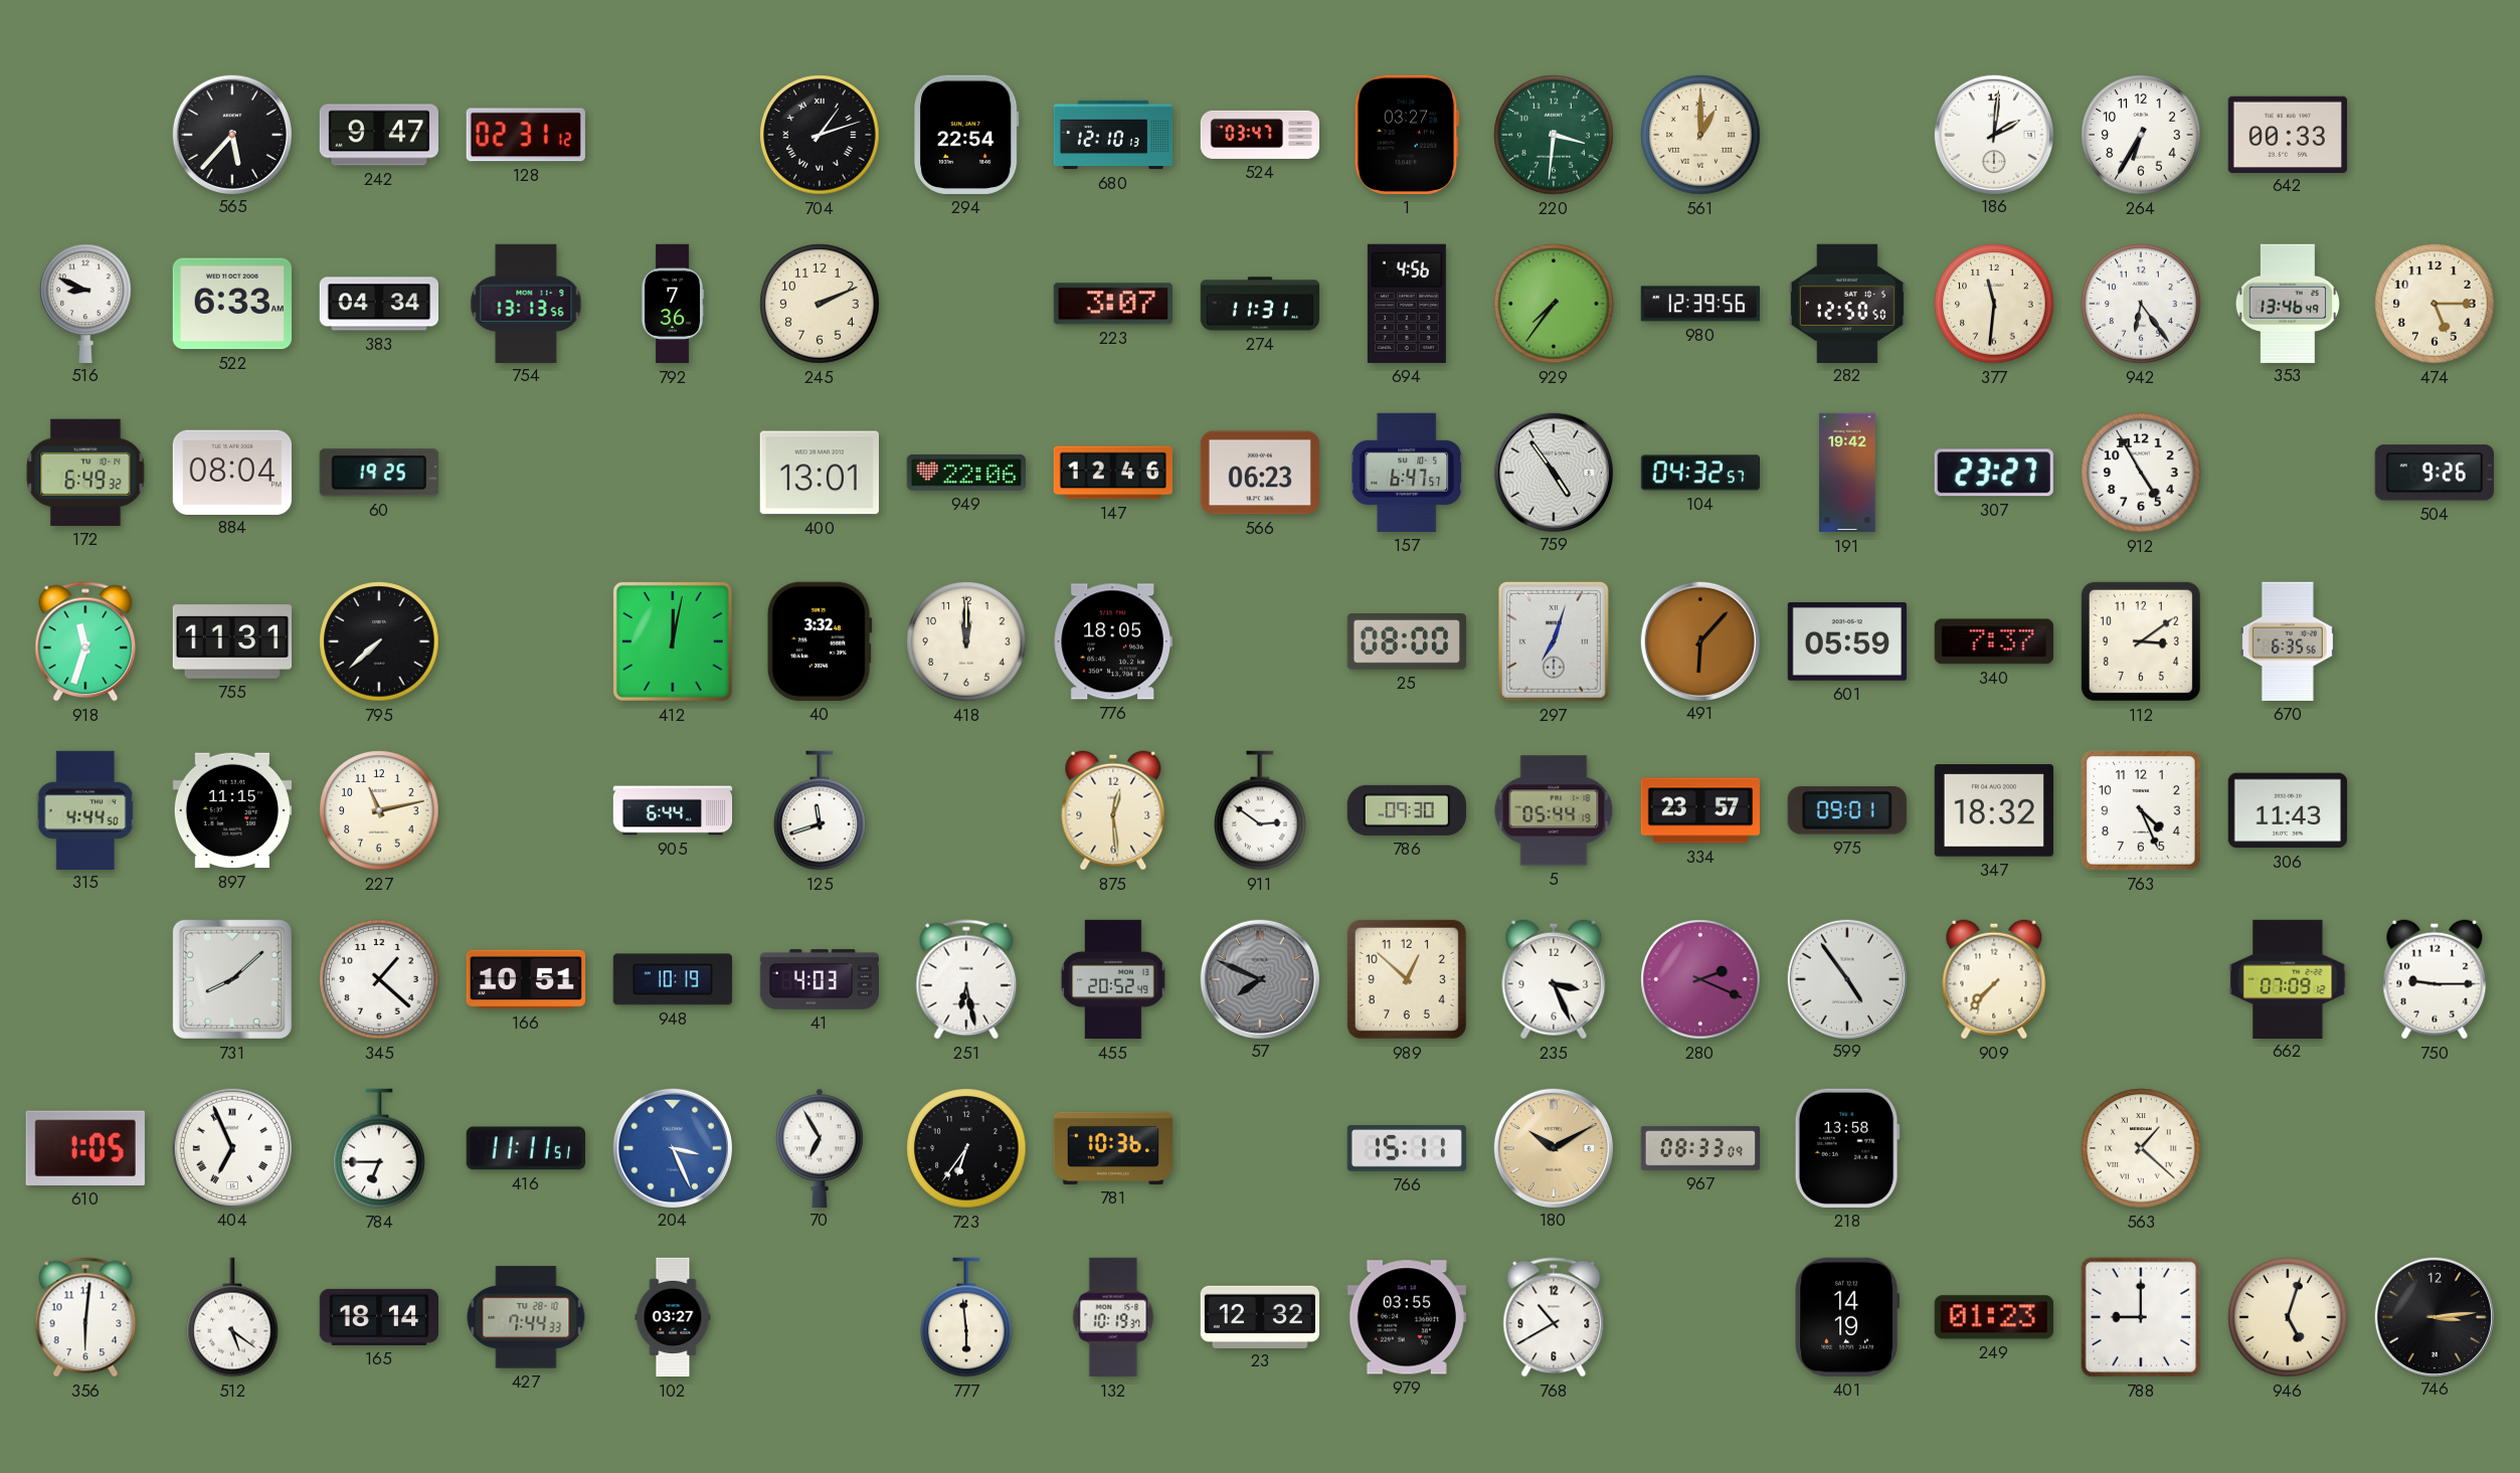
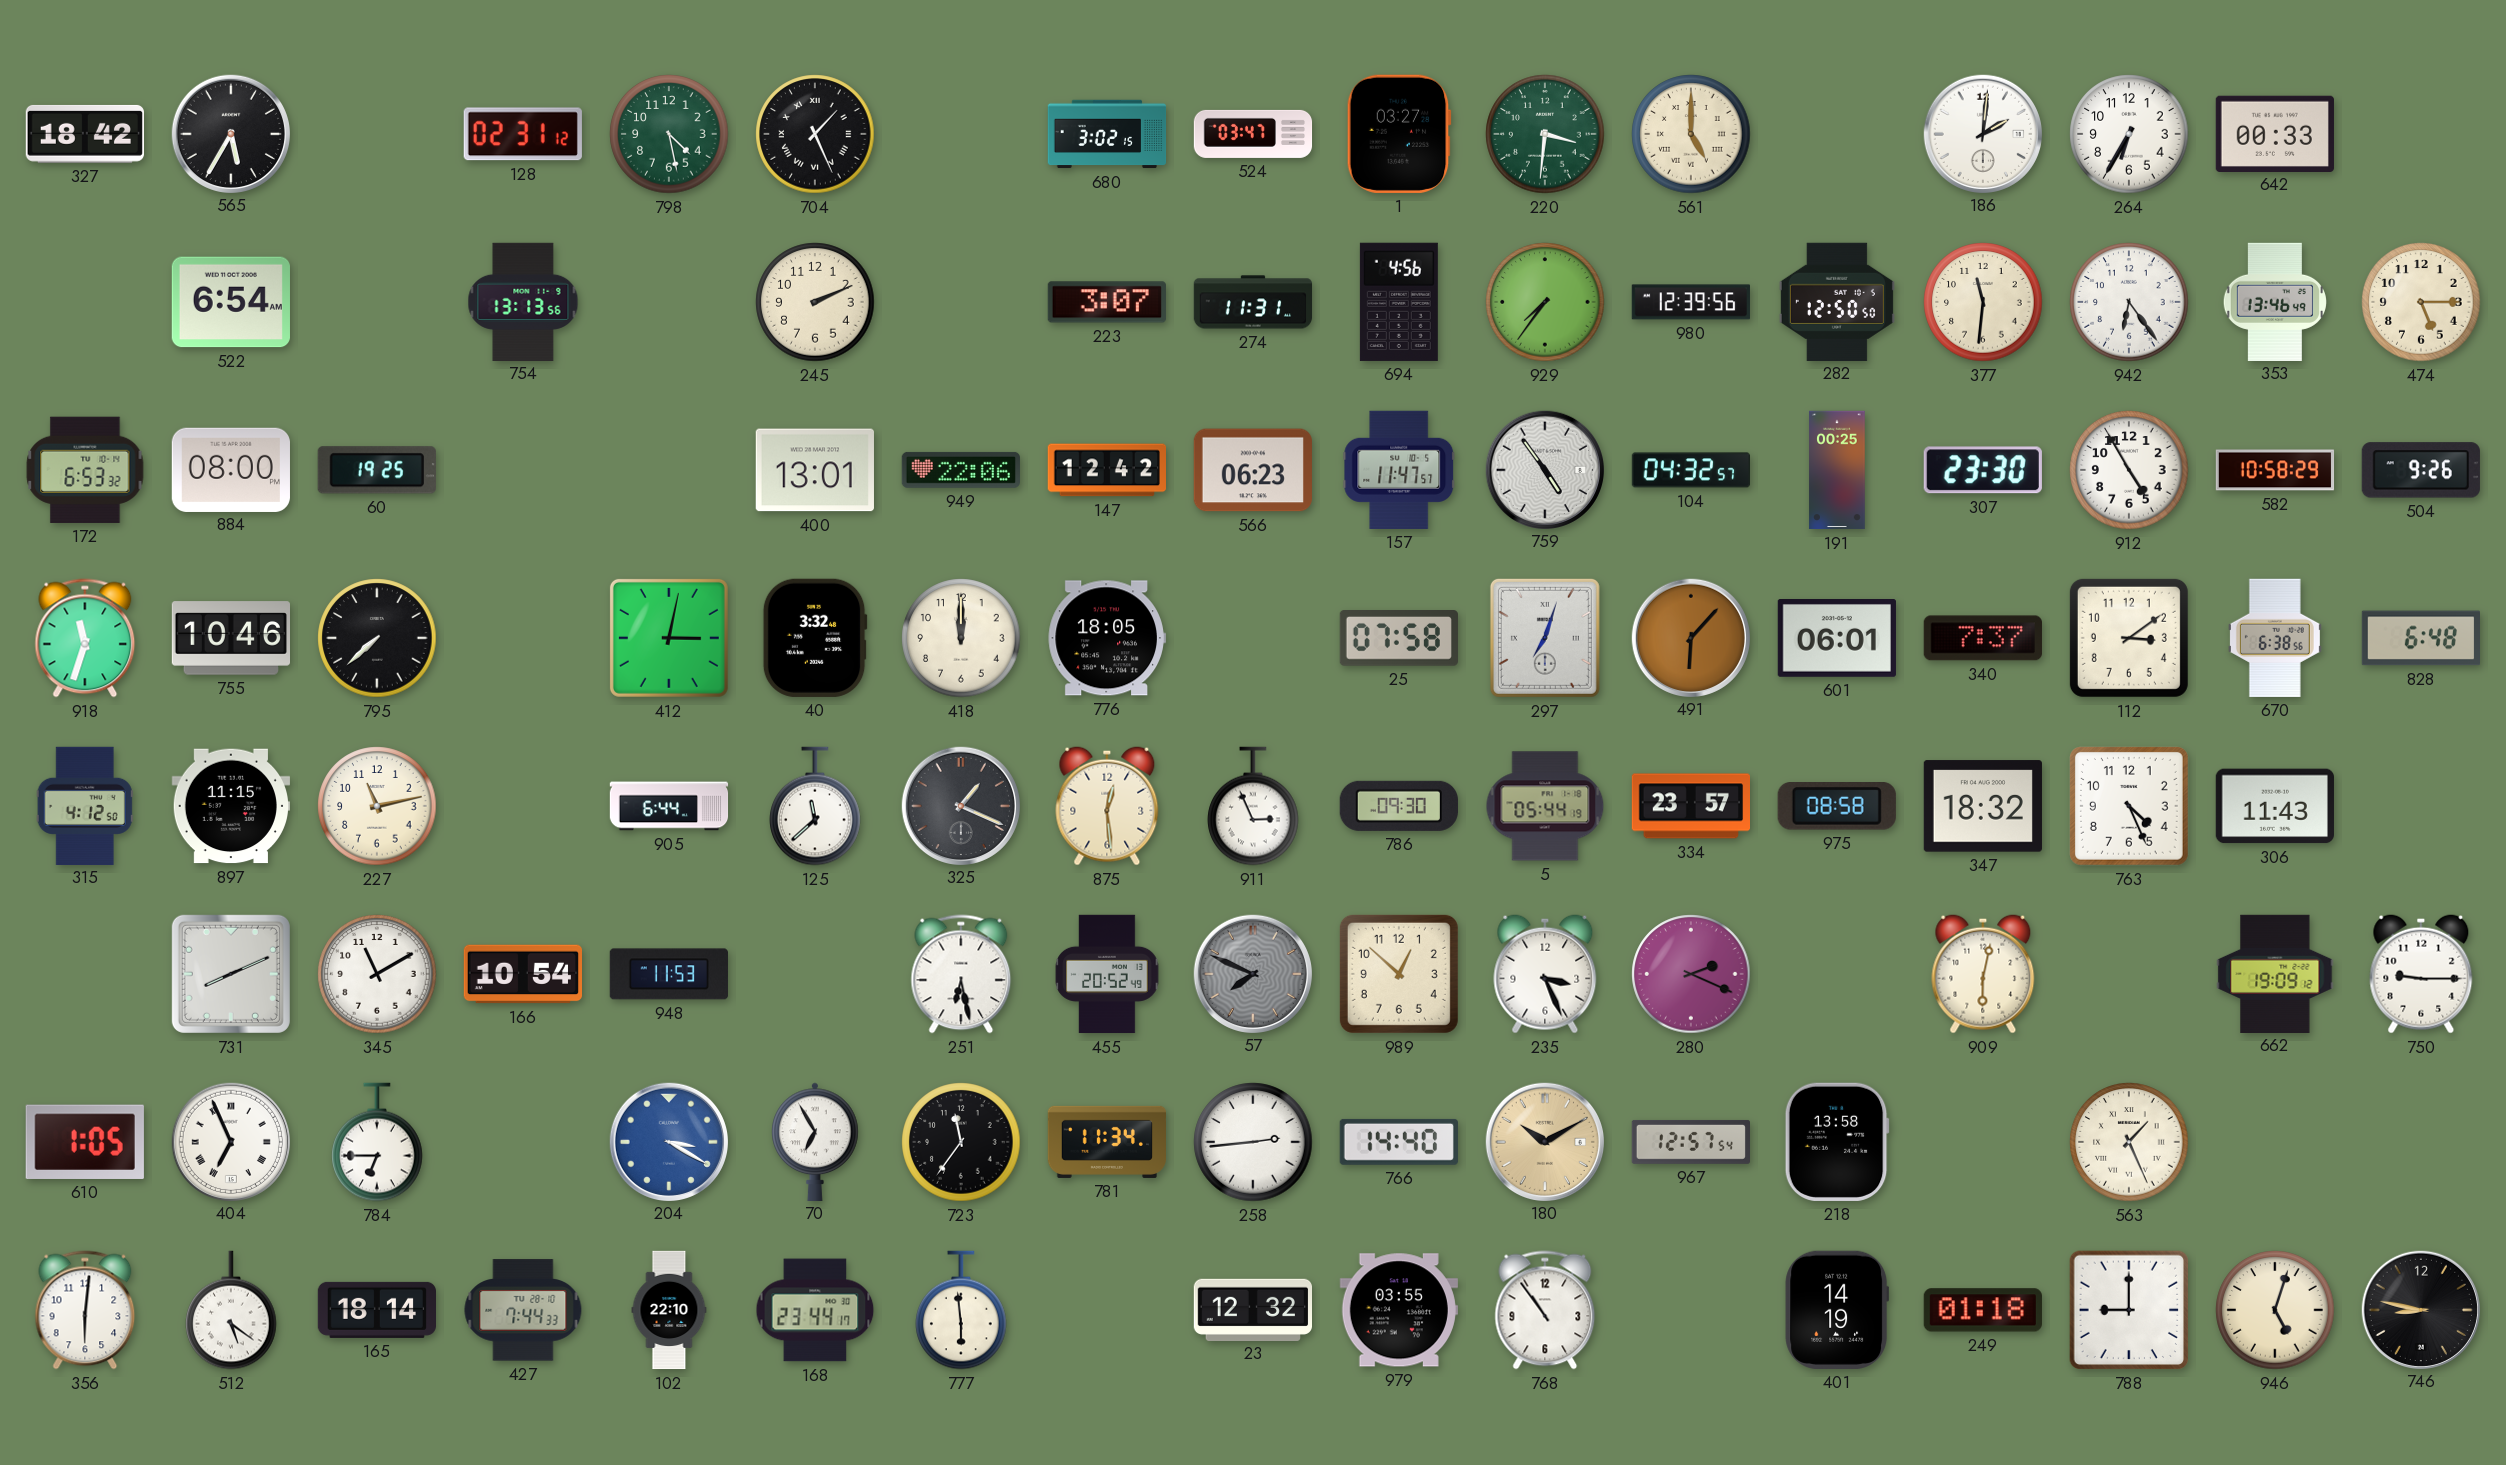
327: none -> 18:42
565: 5:37 -> 5:35
242: 9:47 -> none
798: none -> 4:28
704: 1:12 -> 1:26
294: 22:54 -> none
680: 12:10 -> 3:02
561: 1:00 -> 5:00
516: 8:49 -> none
522: 6:33 -> 6:54
383: 04:34 -> none
792: 7:36 -> none
172: 6:49 -> 6:53
884: 08:04 -> 08:00
147: 12:46 -> 12:42
157: 6:47 -> 11:47
191: 19:42 -> 00:25
307: 23:27 -> 23:30
582: none -> 10:58
755: 11:31 -> 10:46
412: 12:02 -> 3:02
25: 08:00 -> 07:58
601: 05:59 -> 06:01
670: 6:35 -> 6:38
828: none -> 6:48
315: 4:44 -> 4:12
125: 11:42 -> 11:38
325: none -> 1:19
911: 2:51 -> 2:56
975: 09:01 -> 08:58
731: 8:08 -> 8:11
345: 1:22 -> 11:10
166: 10:51 -> 10:54
948: 10:19 -> 11:53
41: 4:03 -> none
599: 4:54 -> none
909: 7:37 -> 6:02
662: 07:09 -> 19:09
416: 11:11 -> none
204: 3:26 -> 3:20
723: 6:36 -> 11:36
781: 10:36 -> 11:34
258: none -> 2:44
766: 15:11 -> 14:40
967: 08:33 -> 12:57
563: 1:22 -> 1:26
102: 03:27 -> 22:10
168: none -> 23:44
132: 10:19 -> none
768: 10:40 -> 10:54
249: 01:23 -> 01:18
746: 3:14 -> 8:47
